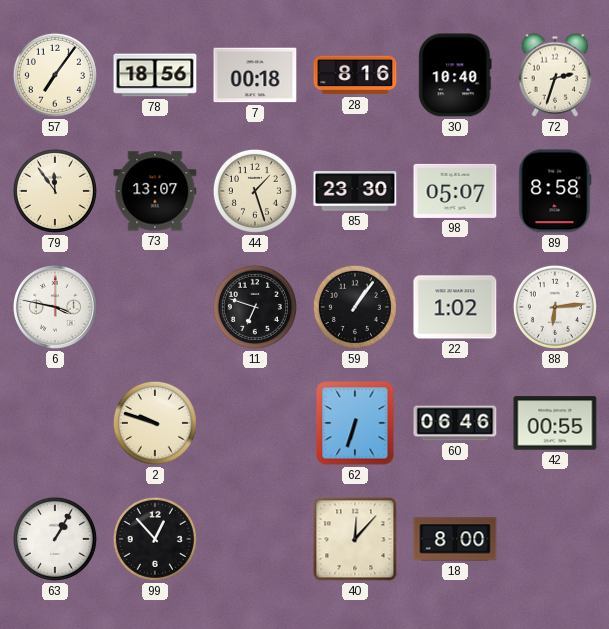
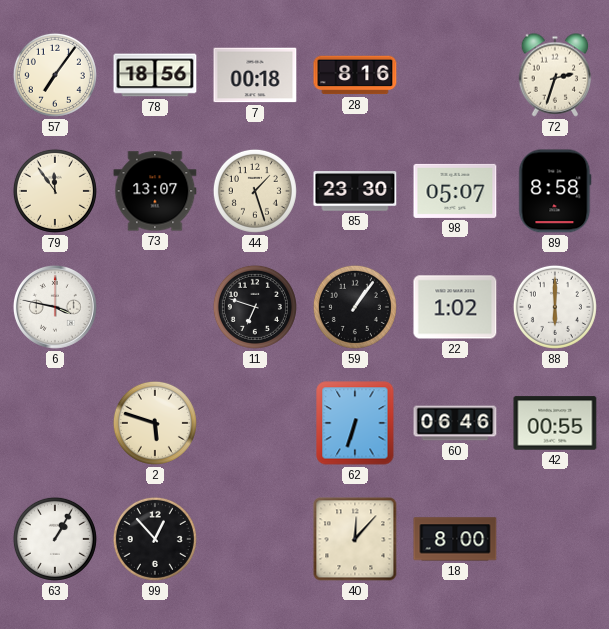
30: 10:40 -> none
88: 6:14 -> 6:00
2: 9:48 -> 5:48
